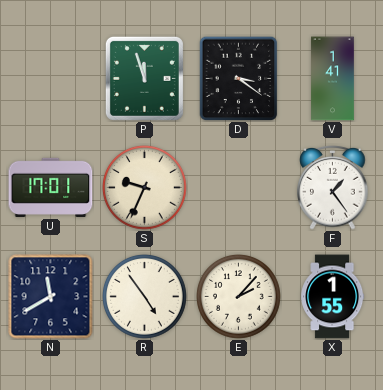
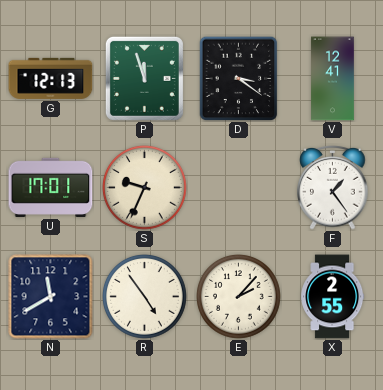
G: none -> 12:13
V: 1:41 -> 12:41
X: 1:55 -> 2:55
